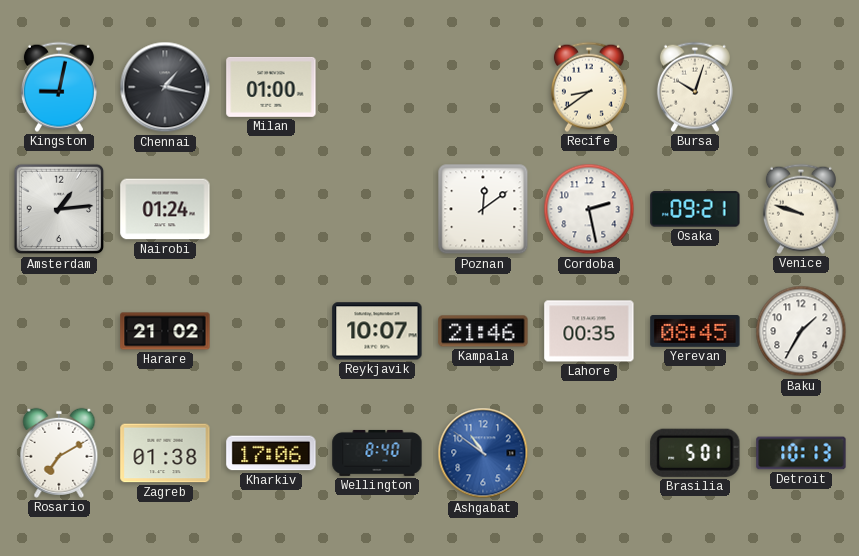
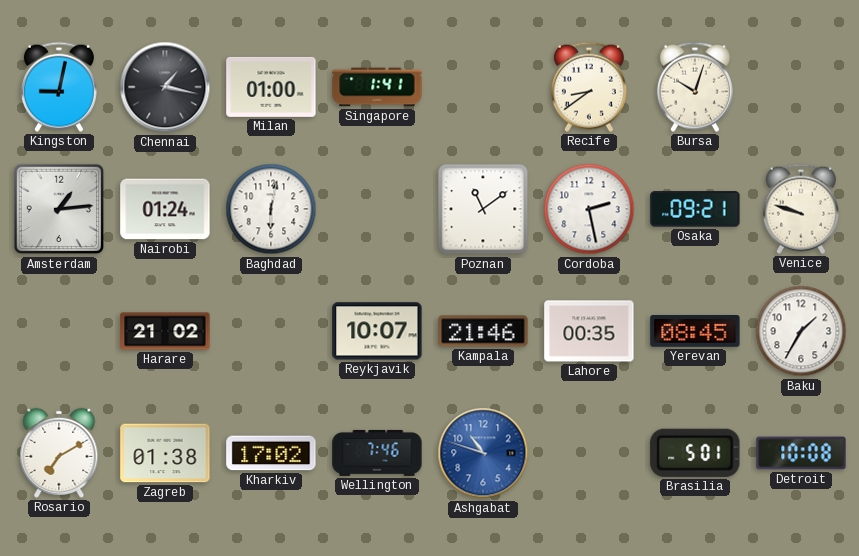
Singapore: none -> 1:41
Baghdad: none -> 6:02
Poznan: 12:09 -> 11:09
Kharkiv: 17:06 -> 17:02
Wellington: 8:40 -> 7:46
Ashgabat: 10:51 -> 10:48
Detroit: 10:13 -> 10:08
